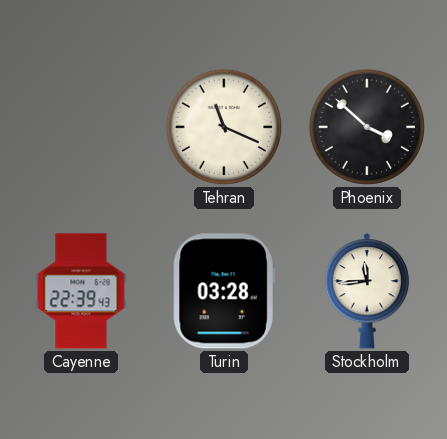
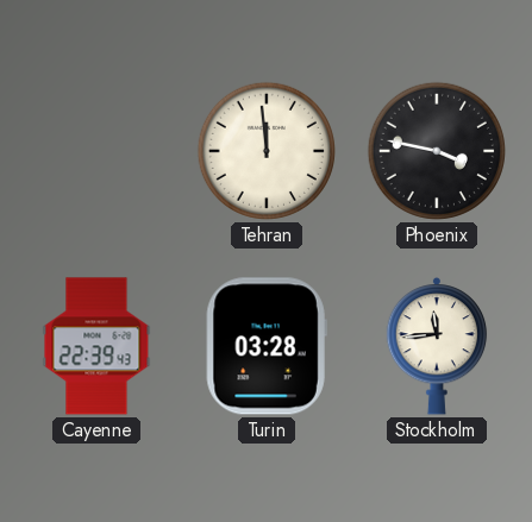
Tehran: 11:19 -> 11:59
Phoenix: 3:52 -> 3:47
